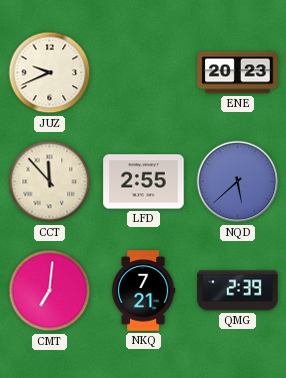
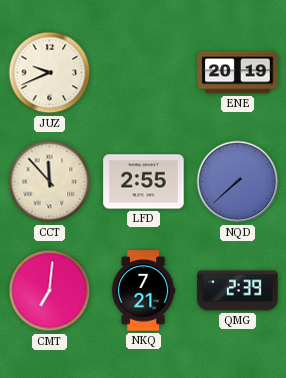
ENE: 20:23 -> 20:19
NQD: 5:38 -> 7:38
